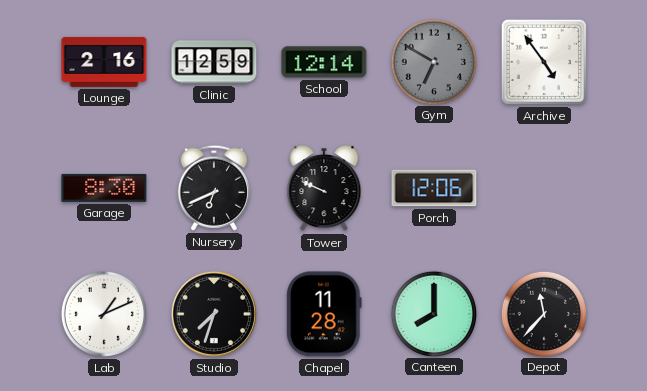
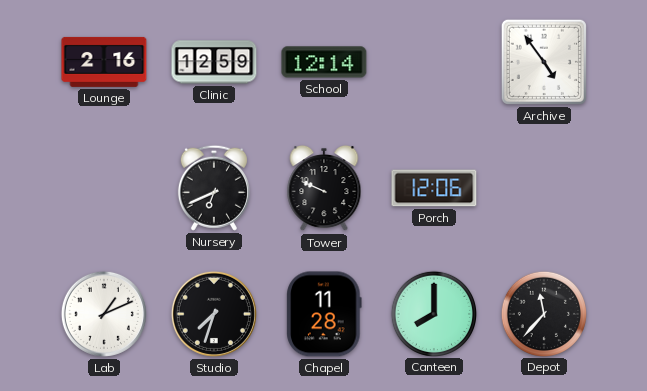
Gym: 6:50 -> none
Garage: 8:30 -> none
